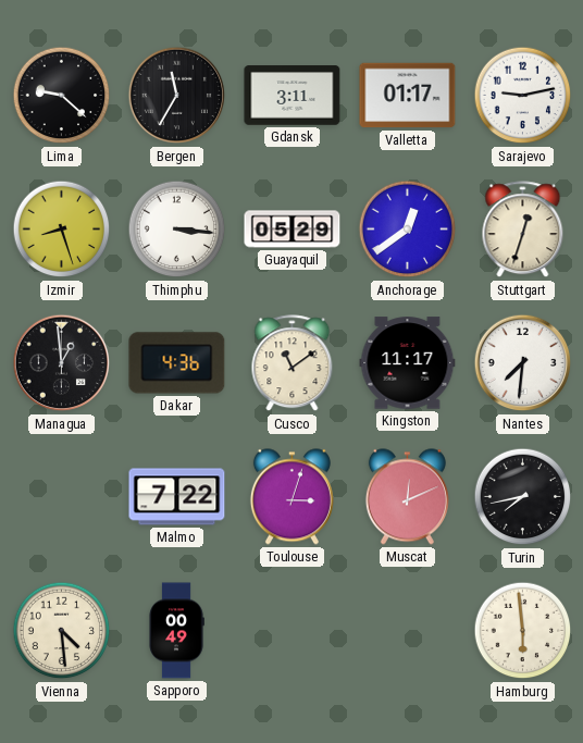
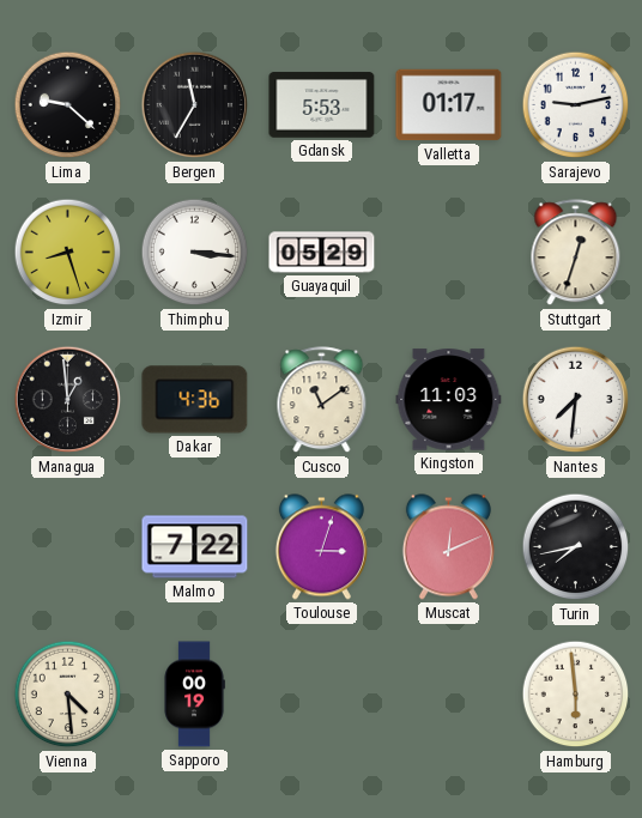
Gdansk: 3:11 -> 5:53
Anchorage: 12:39 -> none
Kingston: 11:17 -> 11:03
Sapporo: 00:49 -> 00:19
